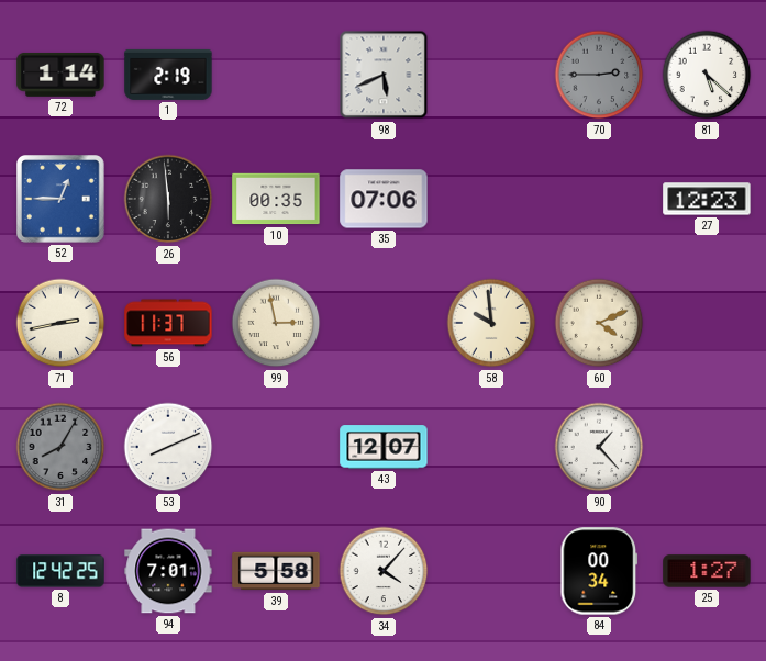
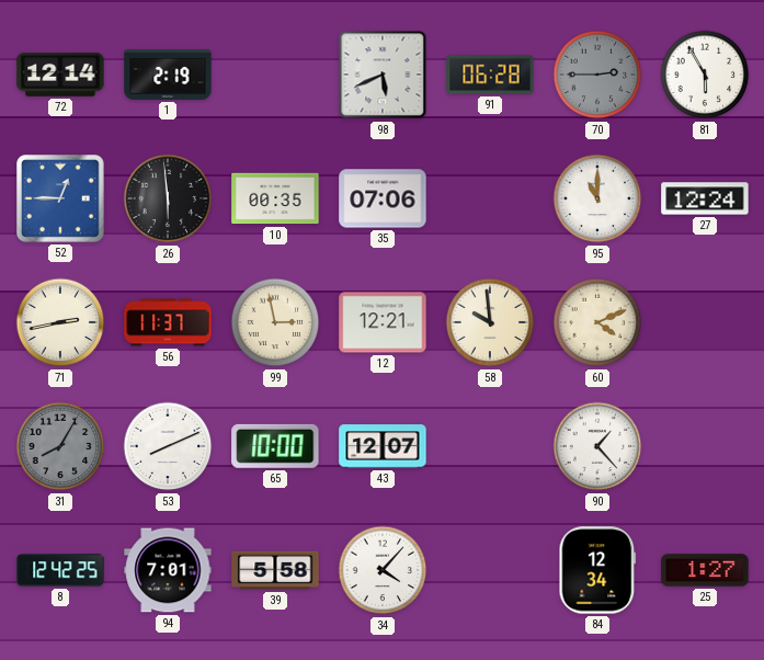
72: 1:14 -> 12:14
91: none -> 06:28
81: 5:22 -> 5:55
95: none -> 11:00
27: 12:23 -> 12:24
12: none -> 12:21
65: none -> 10:00
84: 00:34 -> 12:34
